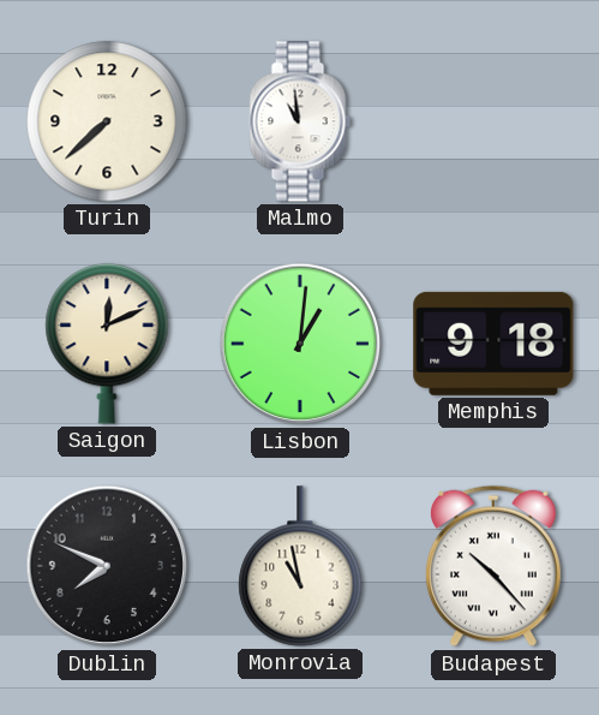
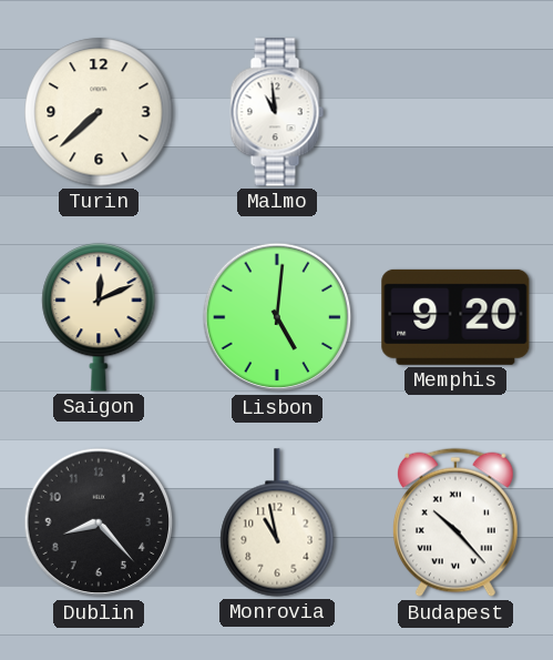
Lisbon: 1:01 -> 5:01
Memphis: 9:18 -> 9:20
Dublin: 7:49 -> 8:23
